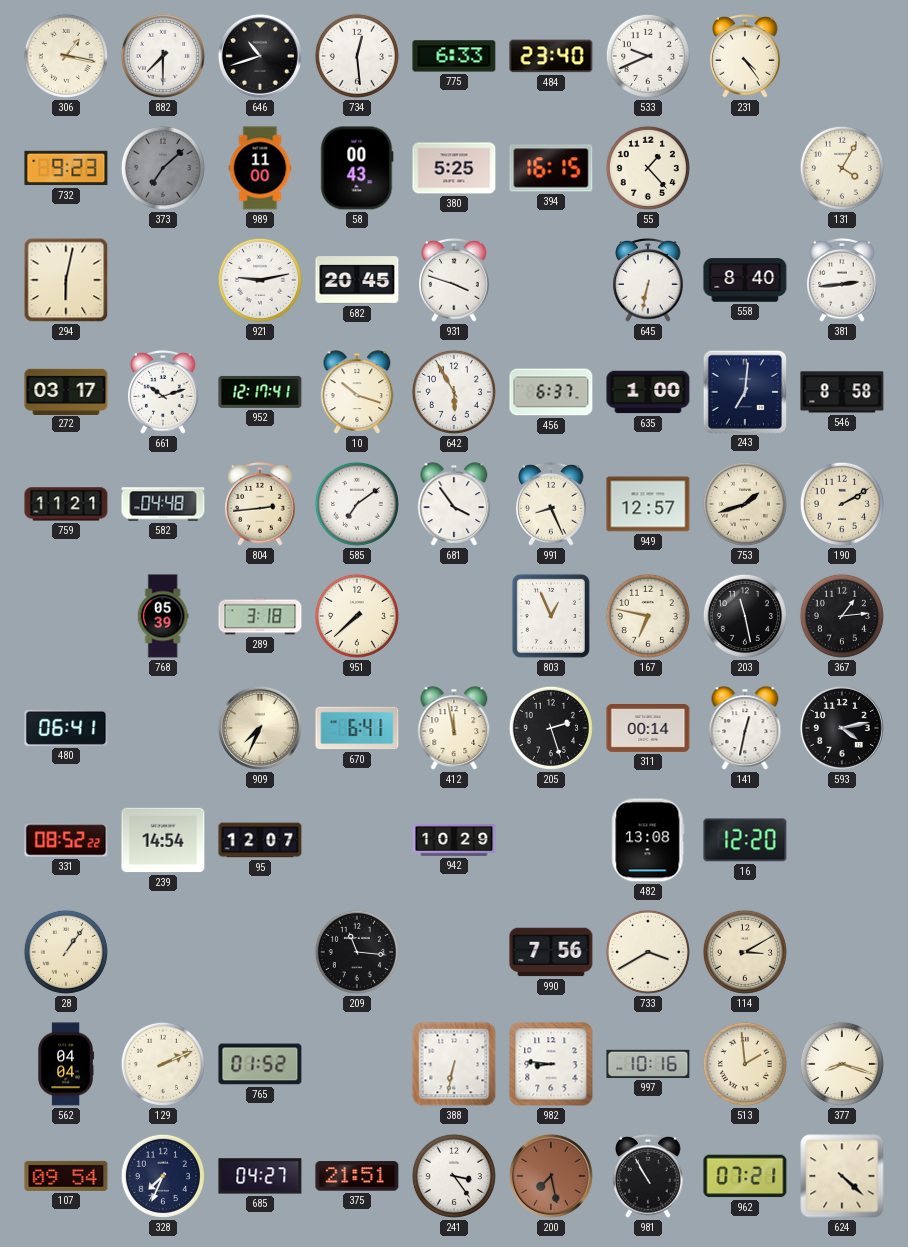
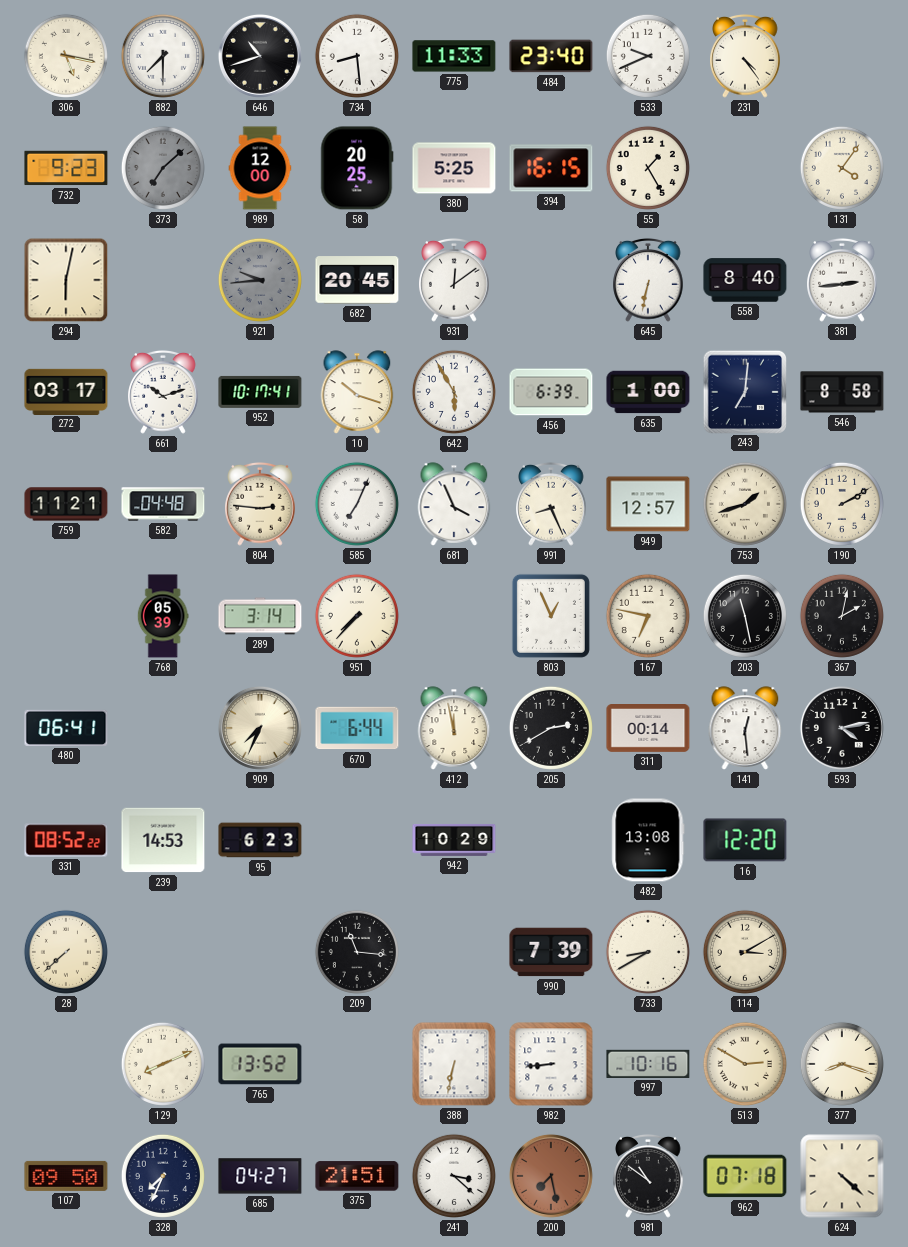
306: 1:17 -> 5:17
734: 12:29 -> 8:29
775: 6:33 -> 11:33
989: 11:00 -> 12:00
58: 00:43 -> 20:25
55: 1:23 -> 1:25
131: 4:05 -> 4:06
921: 9:13 -> 9:44
921 dial: white -> grey
931: 3:48 -> 12:09
952: 12:17 -> 10:17
456: 6:37 -> 6:39
804: 2:44 -> 2:46
585: 7:09 -> 7:04
681: 3:54 -> 3:56
289: 3:18 -> 3:14
951: 7:38 -> 7:37
367: 1:14 -> 2:02
670: 6:41 -> 6:44
205: 2:27 -> 2:40
141: 12:32 -> 12:29
239: 14:54 -> 14:53
95: 12:07 -> 6:23
28: 1:06 -> 7:38
990: 7:56 -> 7:39
733: 3:40 -> 8:40
562: 04:04 -> none
129: 2:11 -> 8:11
765: 01:52 -> 13:52
982: 8:46 -> 8:44
513: 1:59 -> 2:50
107: 09:54 -> 09:50
241: 3:24 -> 3:22
981: 10:55 -> 10:51
962: 07:21 -> 07:18
